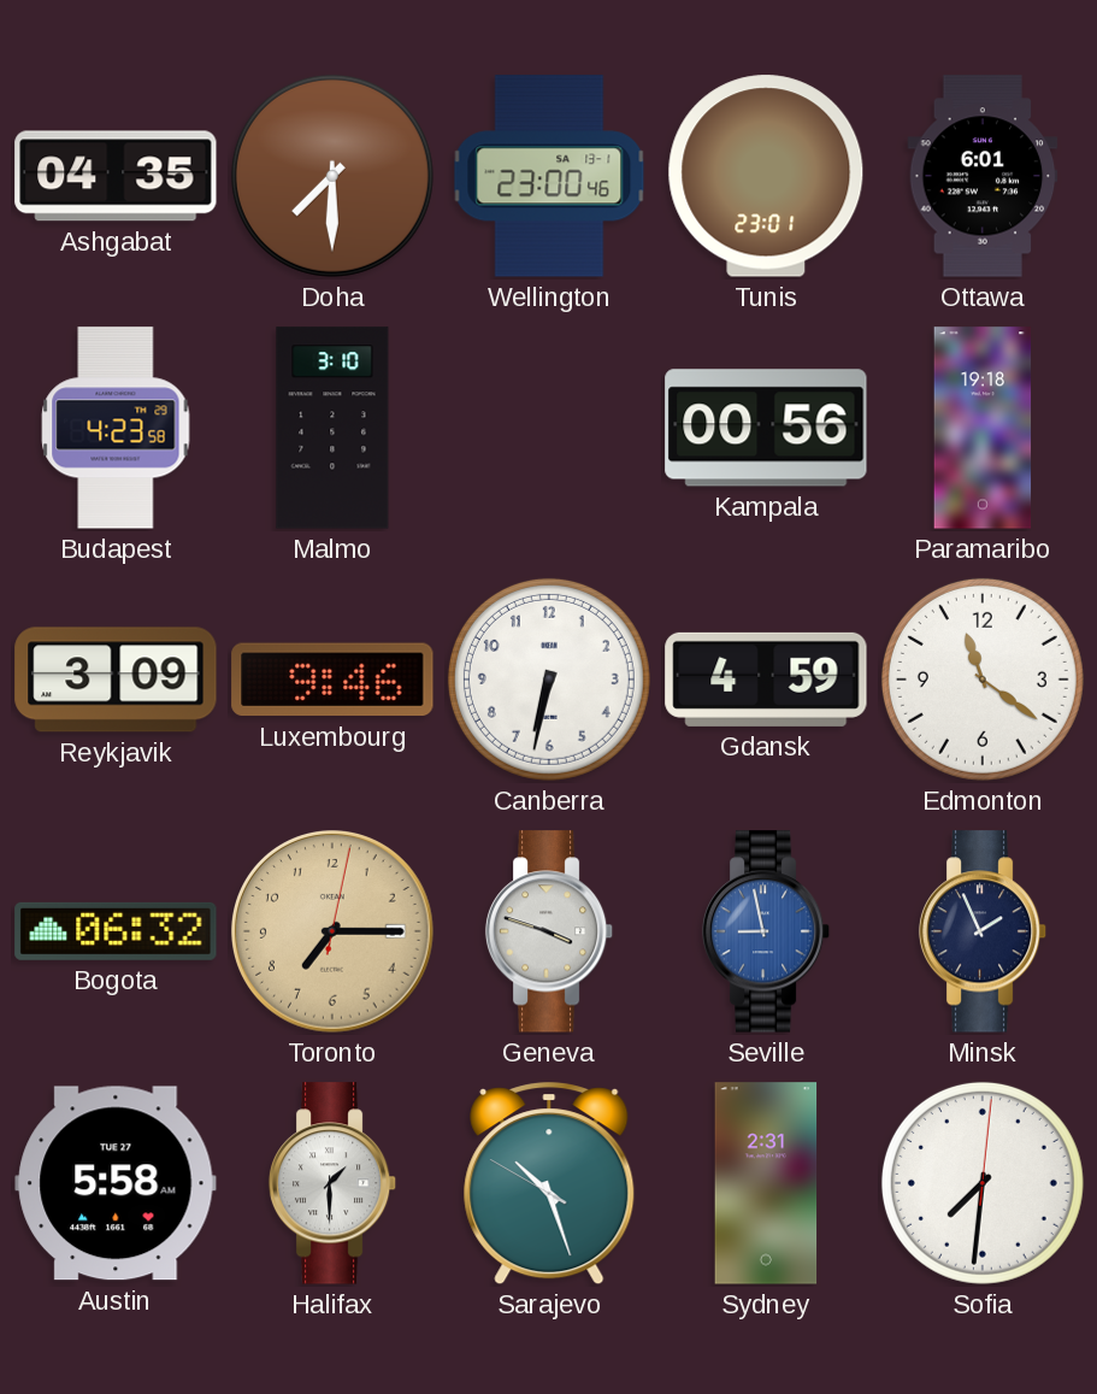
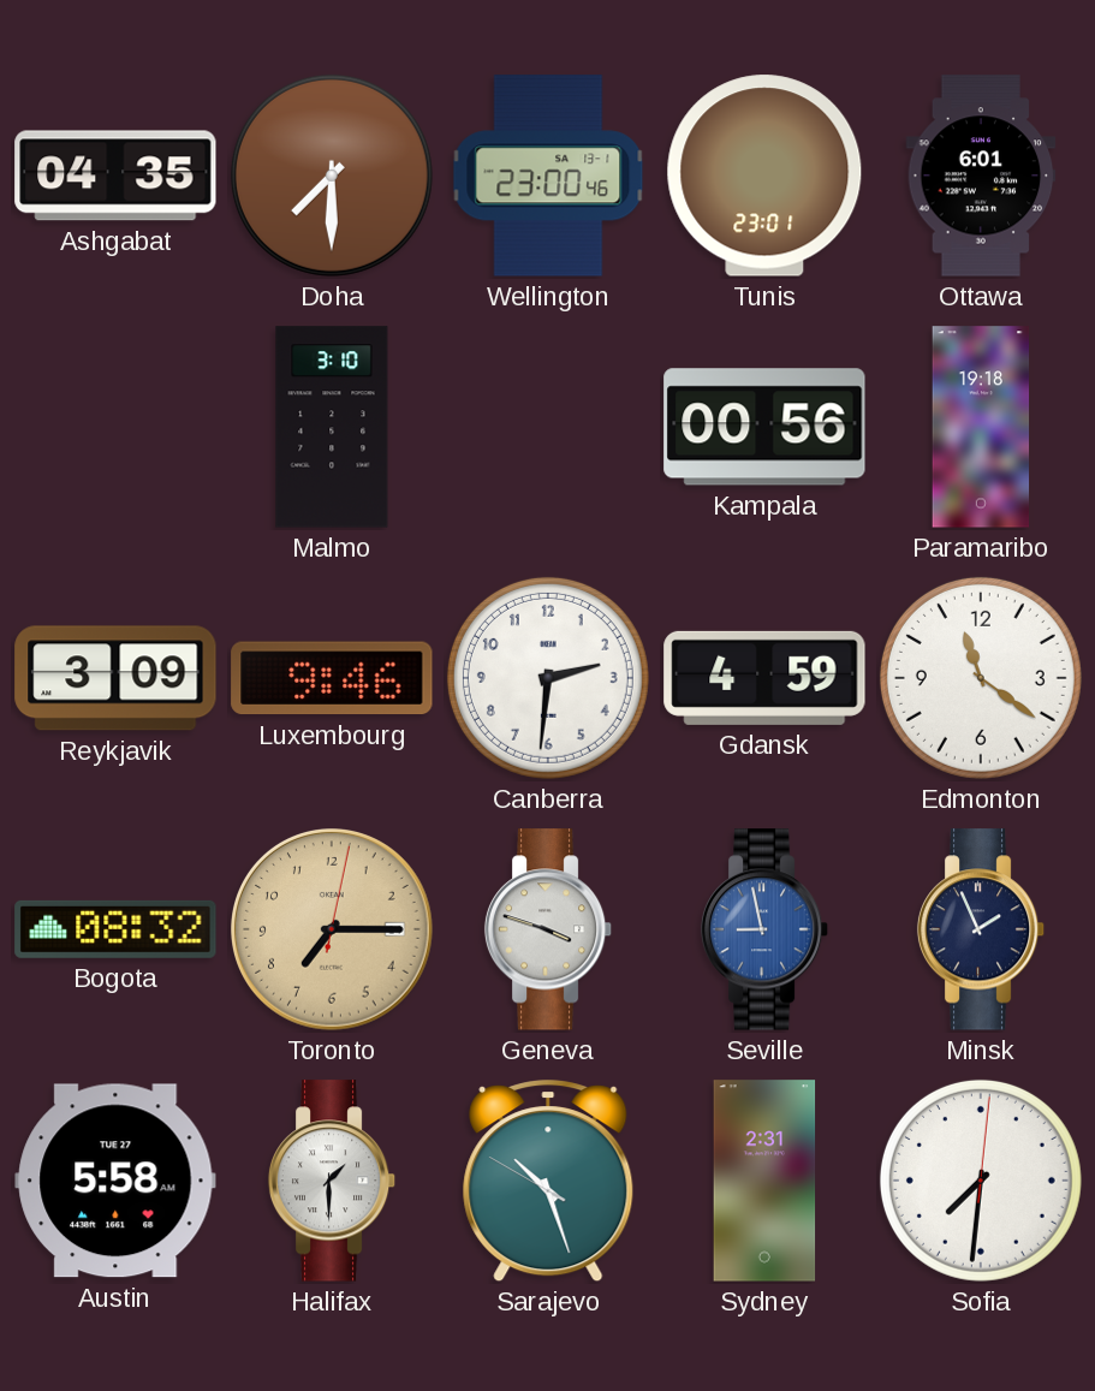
Budapest: 4:23 -> none
Canberra: 6:32 -> 2:31
Bogota: 06:32 -> 08:32
